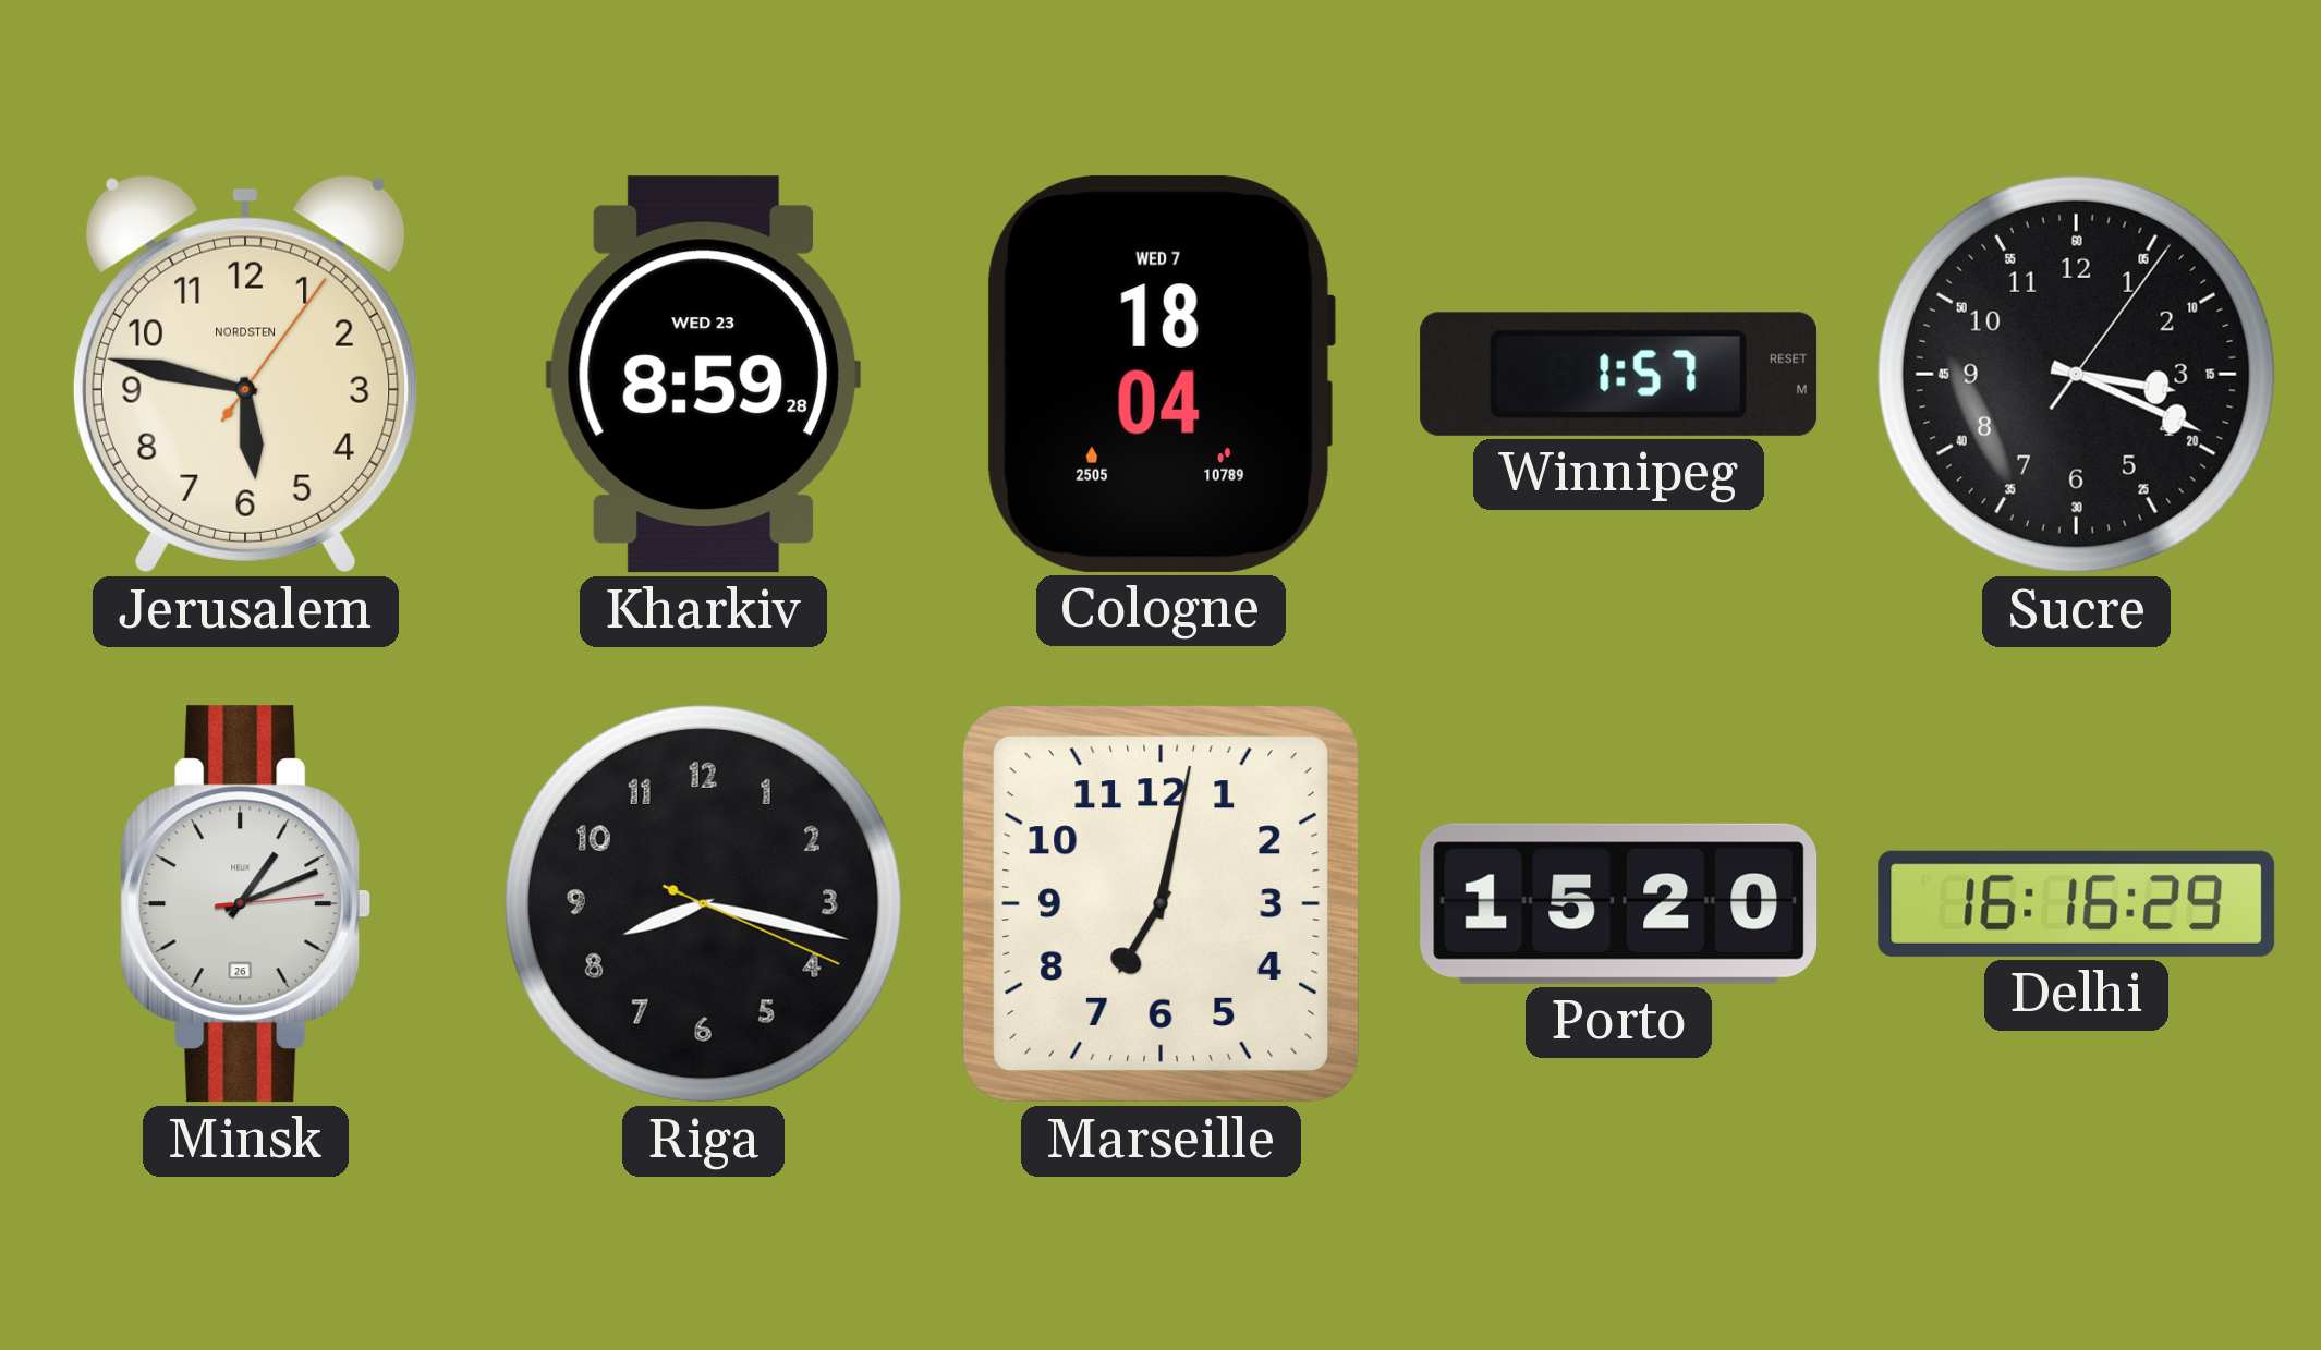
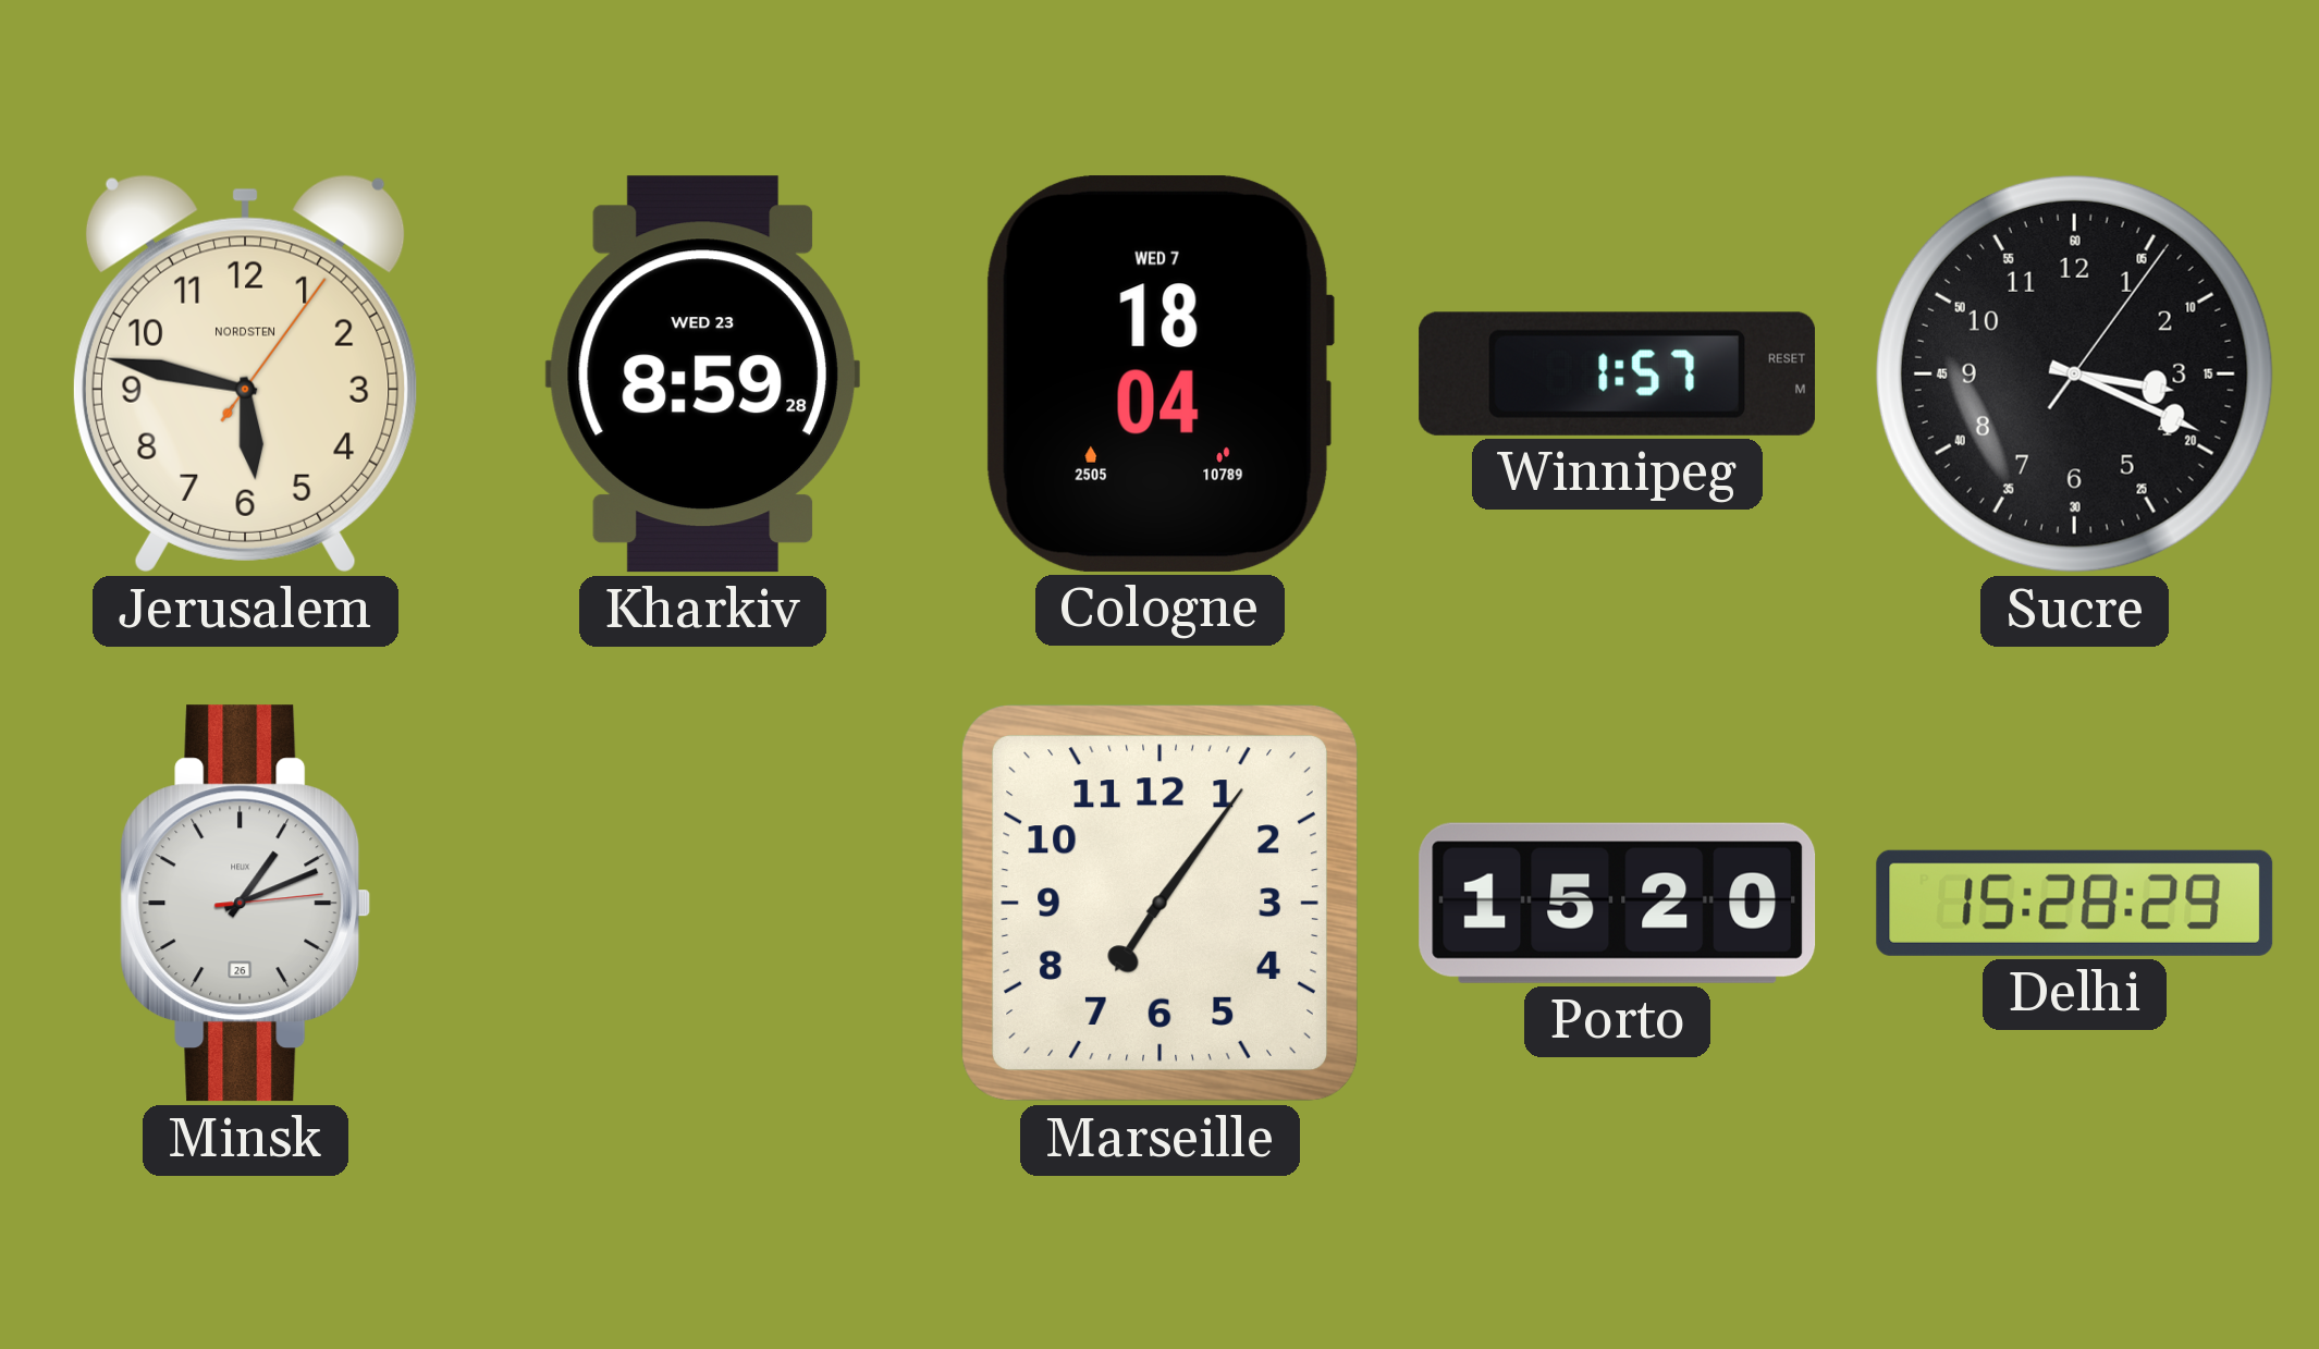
Riga: 8:17 -> none
Marseille: 7:02 -> 7:06
Delhi: 16:16 -> 15:28
